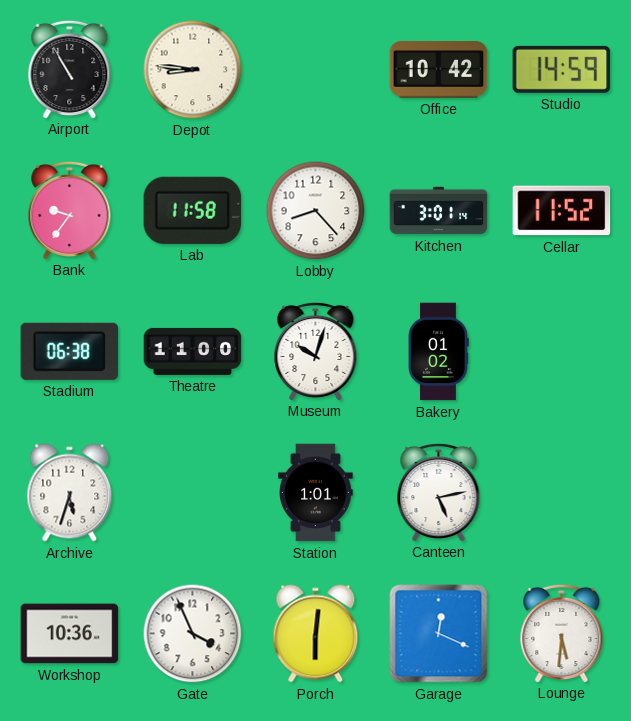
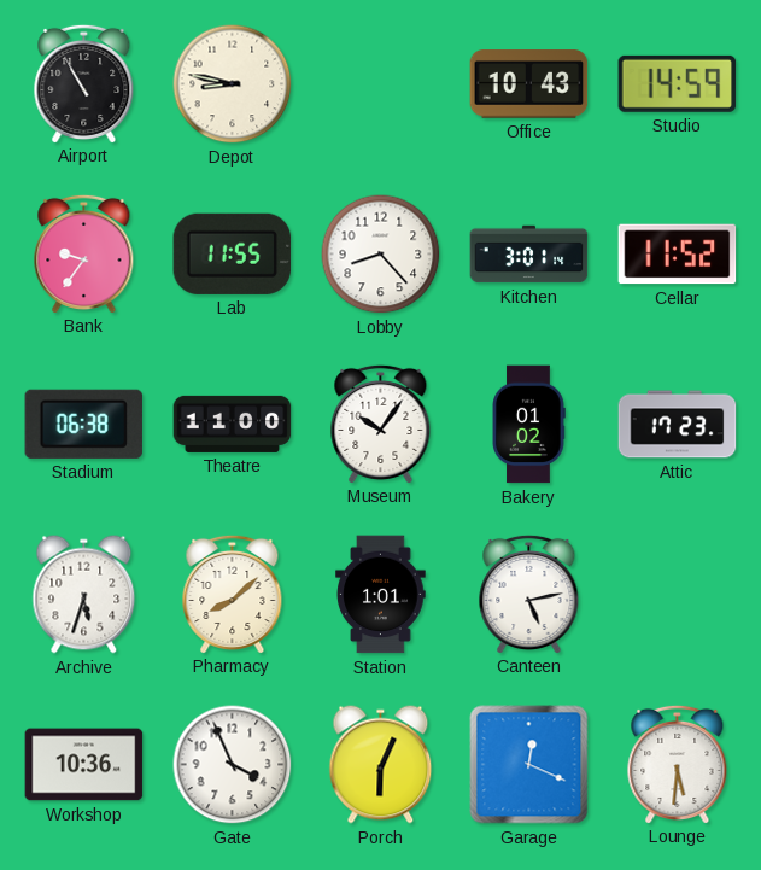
Depot: 8:46 -> 8:47
Office: 10:42 -> 10:43
Lab: 11:58 -> 11:55
Museum: 10:03 -> 10:06
Attic: none -> 17:23
Pharmacy: none -> 8:08
Porch: 6:01 -> 6:04
